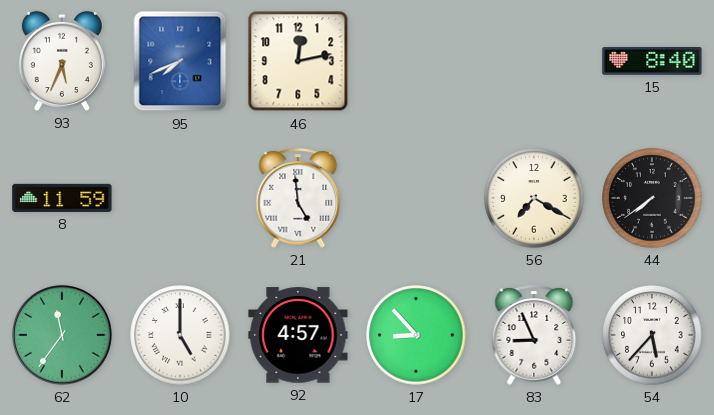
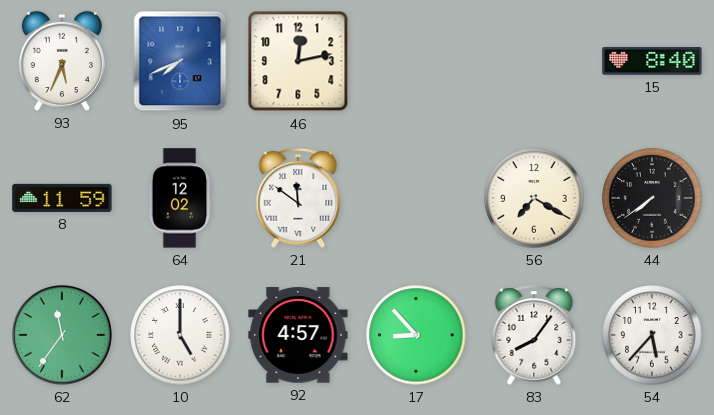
64: none -> 12:02
21: 4:59 -> 11:51
83: 8:56 -> 8:06
